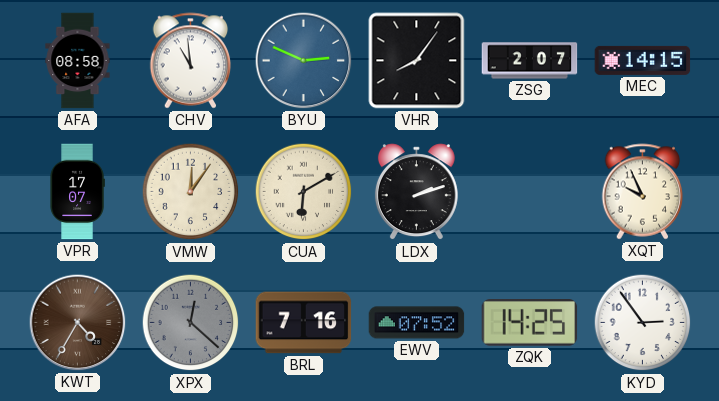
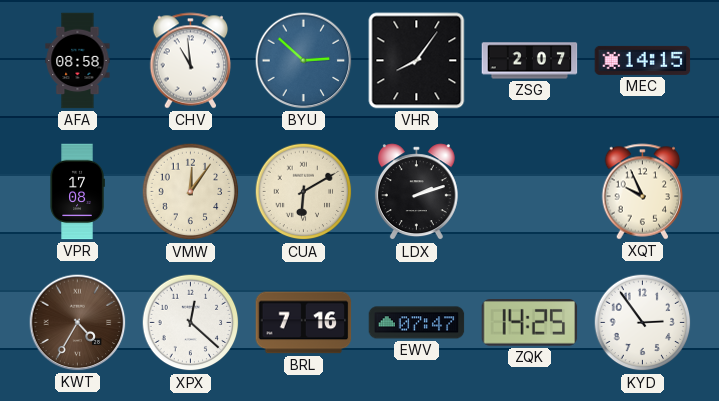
BYU: 2:49 -> 2:52
VPR: 17:07 -> 17:08
XPX dial: grey -> white
EWV: 07:52 -> 07:47
